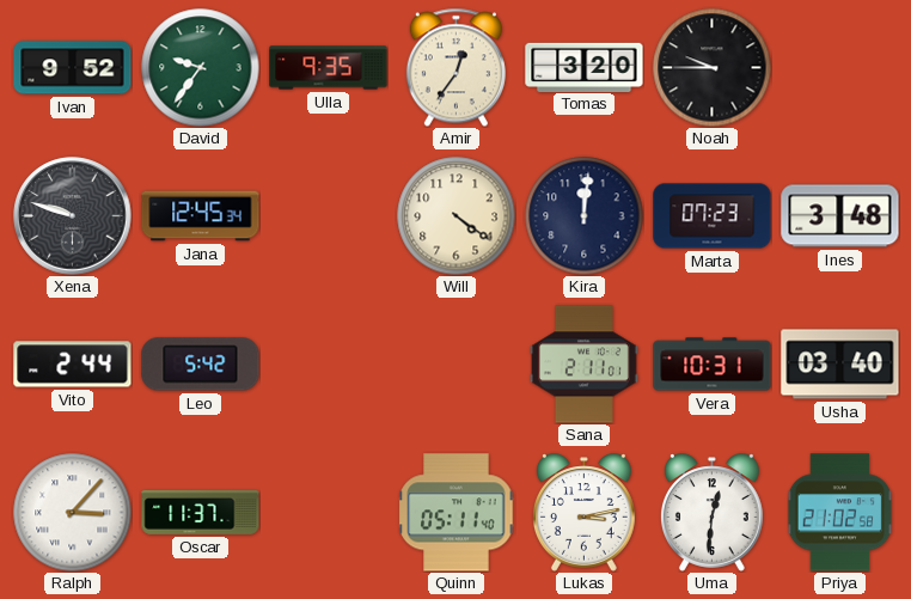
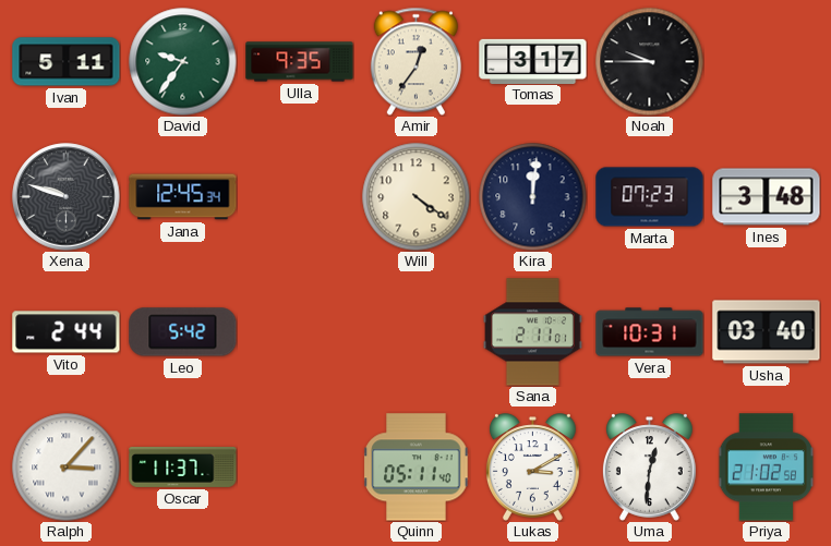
Ivan: 9:52 -> 5:11
Tomas: 3:20 -> 3:17
Lukas: 3:13 -> 3:10
